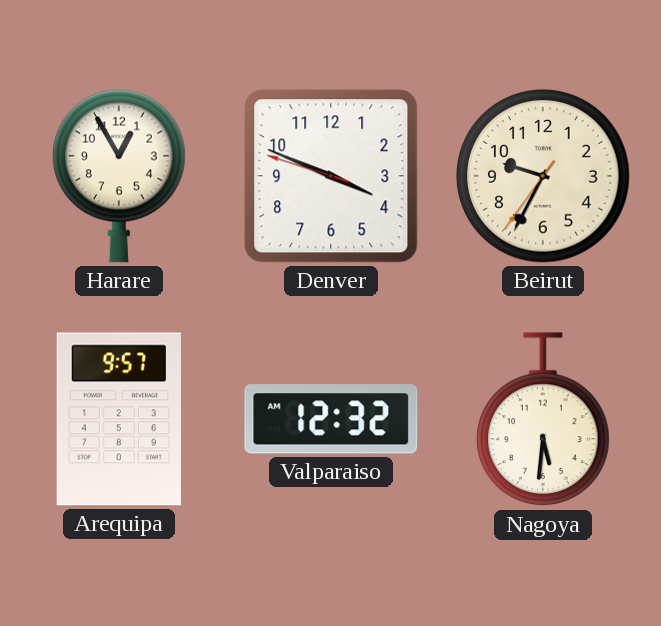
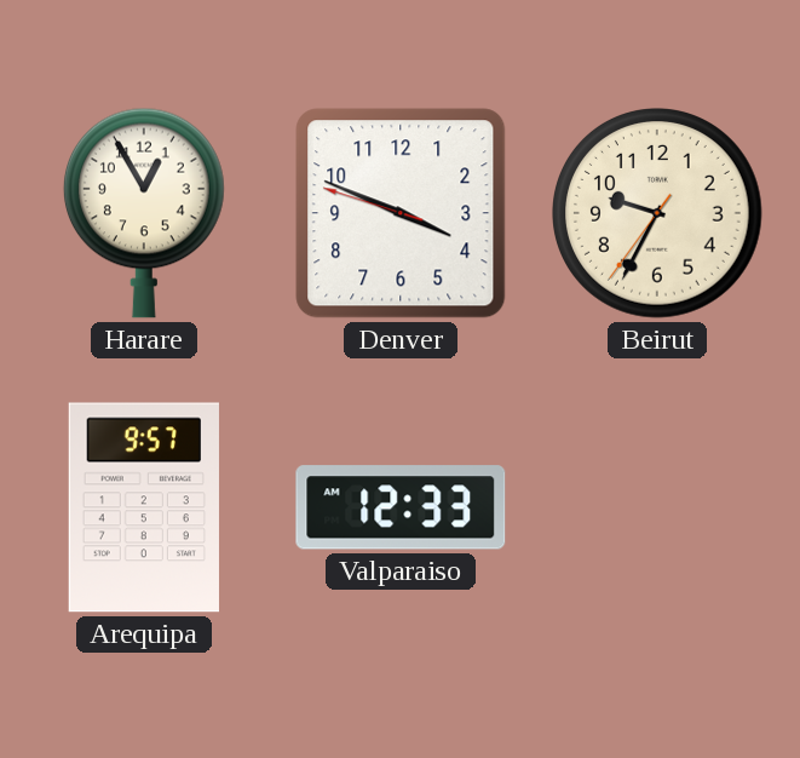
Valparaiso: 12:32 -> 12:33
Nagoya: 5:31 -> none
